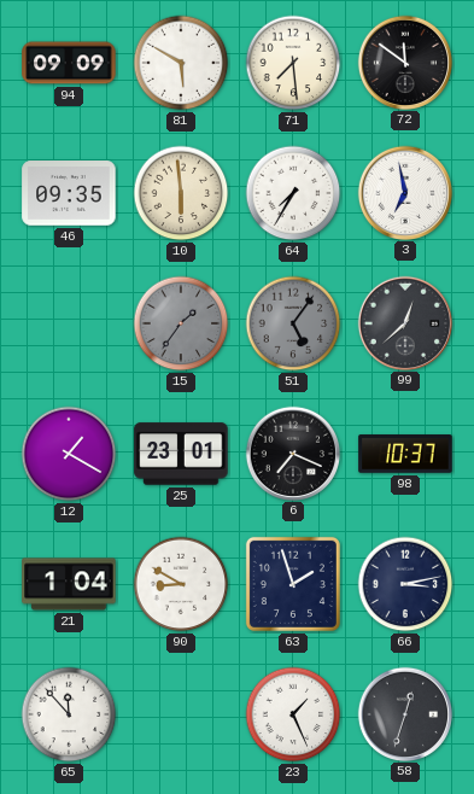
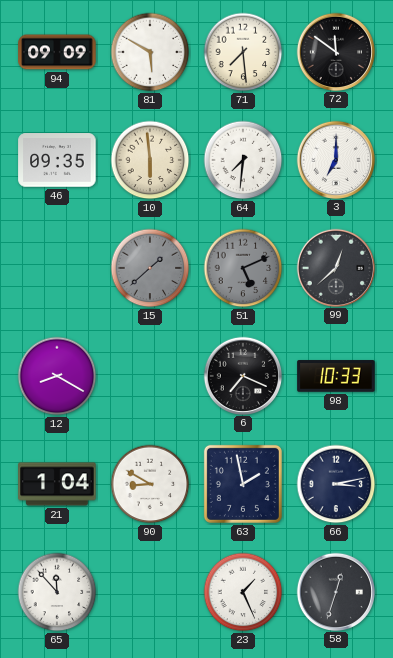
64: 7:35 -> 7:31
3: 6:58 -> 7:00
15: 1:36 -> 1:38
51: 5:06 -> 5:11
12: 1:20 -> 8:20
25: 23:01 -> none
98: 10:37 -> 10:33
63: 1:57 -> 1:58
